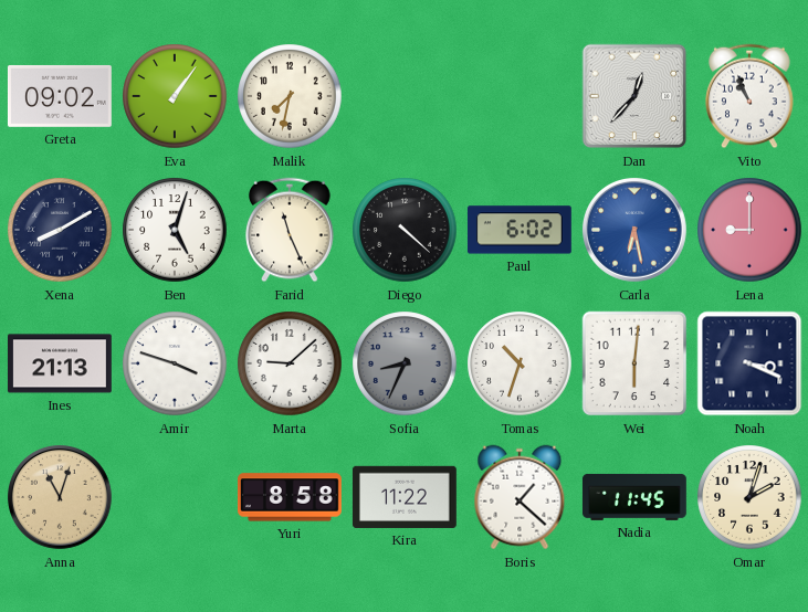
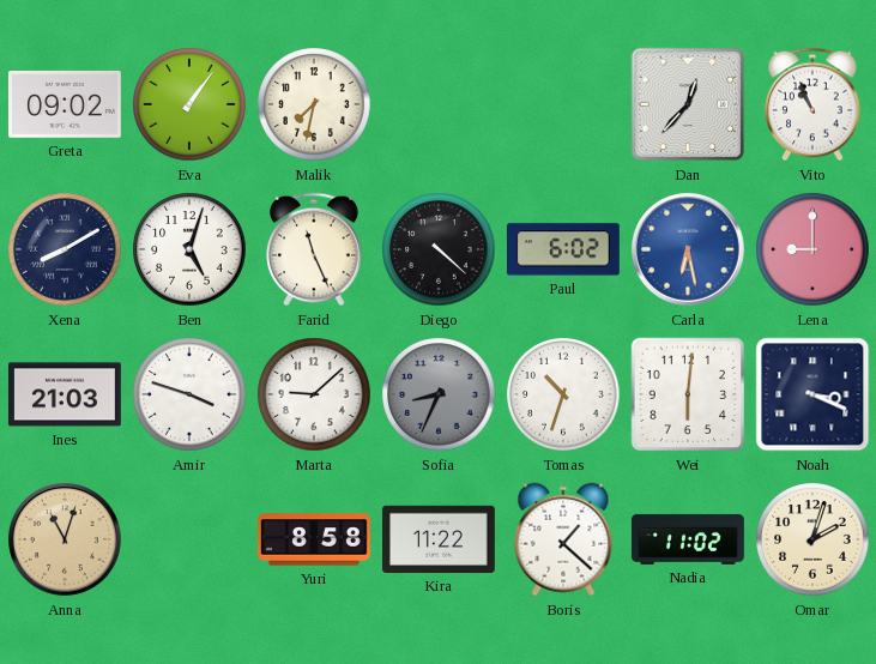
Ines: 21:13 -> 21:03
Nadia: 11:45 -> 11:02
